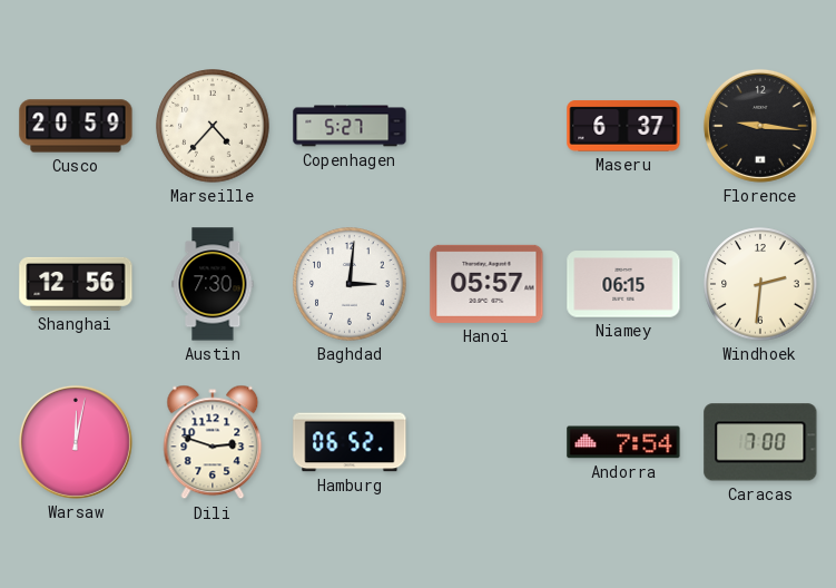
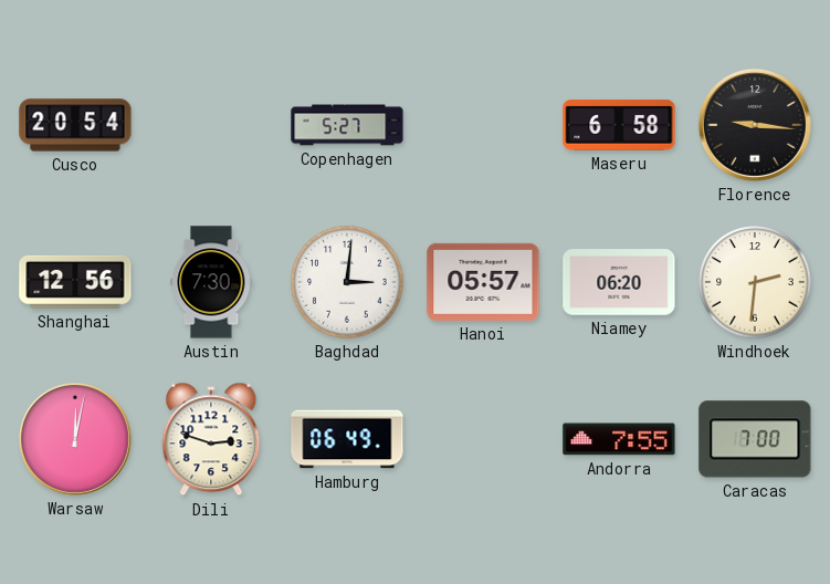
Cusco: 20:59 -> 20:54
Marseille: 4:37 -> none
Maseru: 6:37 -> 6:58
Niamey: 06:15 -> 06:20
Hamburg: 06:52 -> 06:49
Andorra: 7:54 -> 7:55
